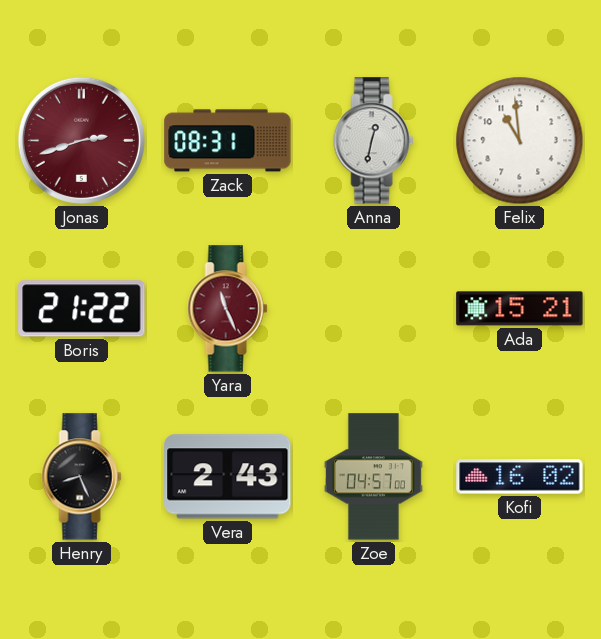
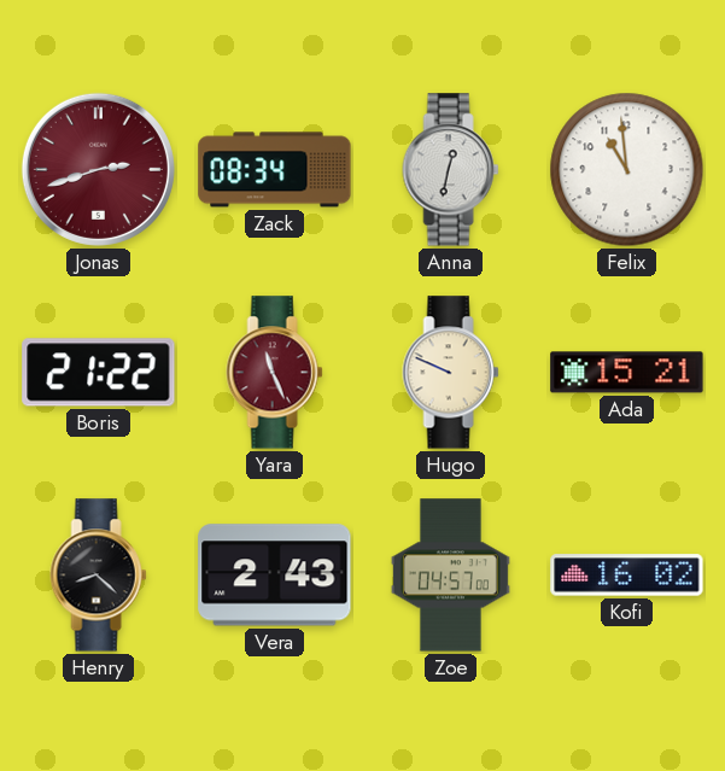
Zack: 08:31 -> 08:34
Hugo: none -> 9:49
Henry: 8:26 -> 8:22
